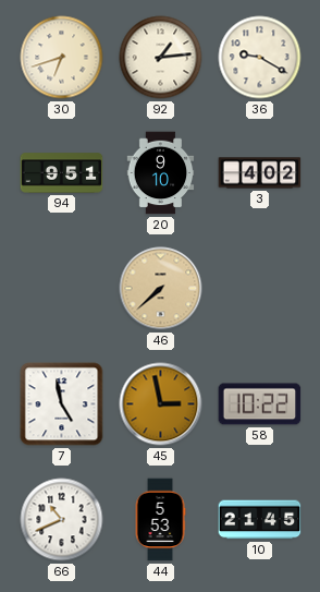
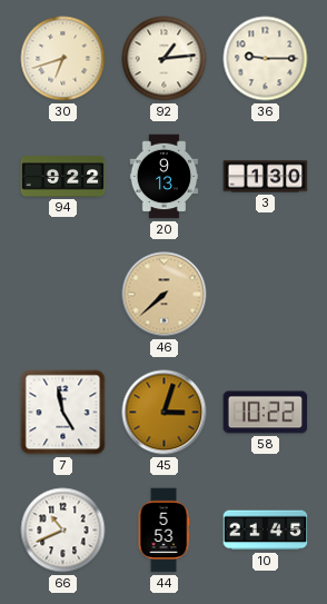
36: 9:20 -> 9:15
94: 9:51 -> 9:22
20: 9:10 -> 9:13
3: 4:02 -> 1:30
45: 2:58 -> 3:03
